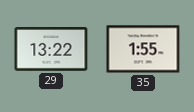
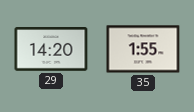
29: 13:22 -> 14:20
